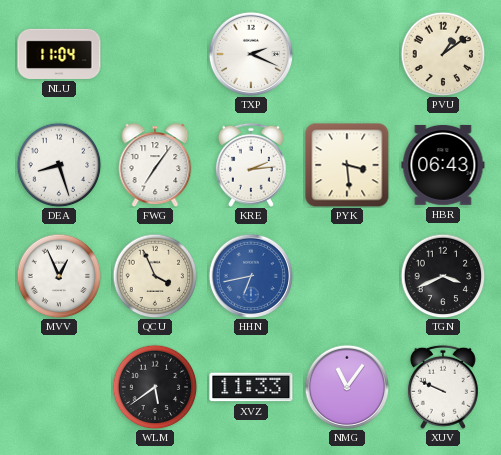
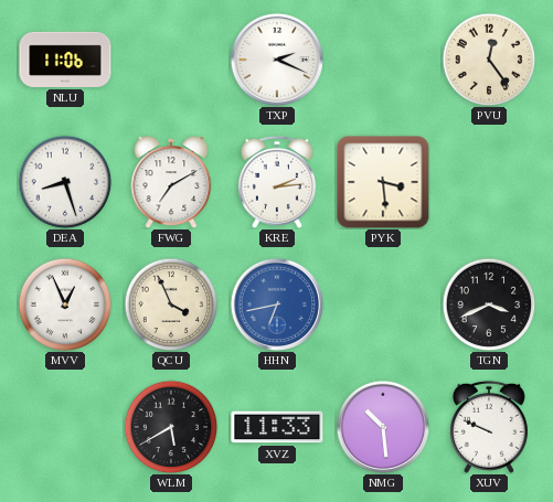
NLU: 11:04 -> 11:06
PVU: 1:09 -> 12:24
FWG: 7:06 -> 7:10
HBR: 06:43 -> none
WLM: 5:39 -> 5:40
NMG: 11:06 -> 10:29
